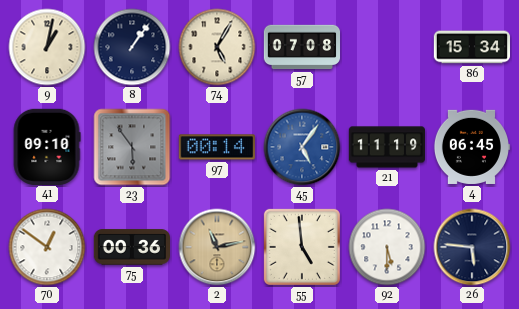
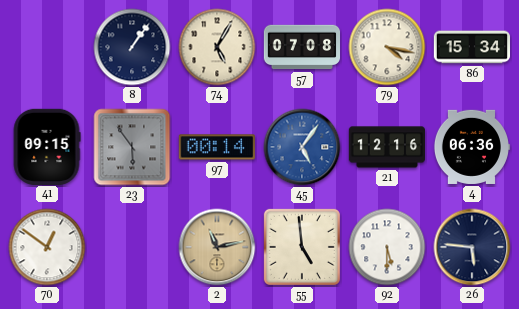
9: 1:02 -> none
79: none -> 4:17
41: 09:10 -> 09:15
21: 11:19 -> 12:16
4: 06:45 -> 06:36
75: 00:36 -> none
